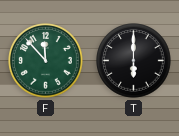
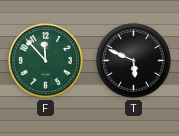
T: 6:00 -> 5:49
